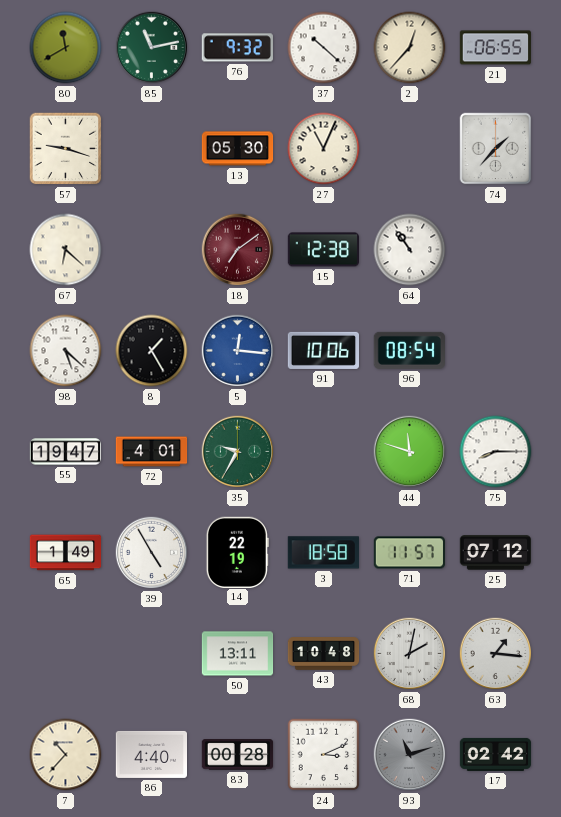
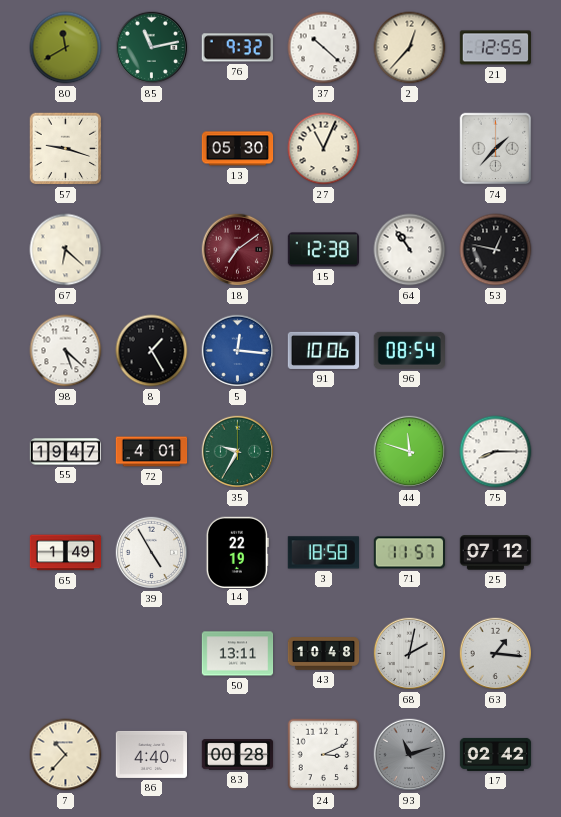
21: 06:55 -> 12:55
53: none -> 12:47
